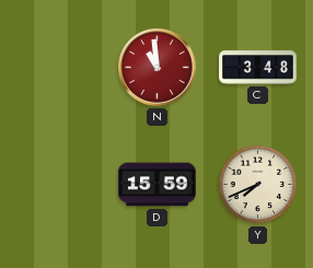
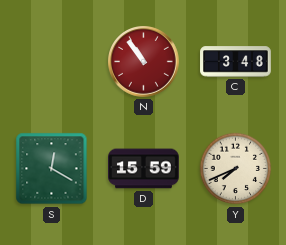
N: 10:59 -> 10:54
S: none -> 12:20
